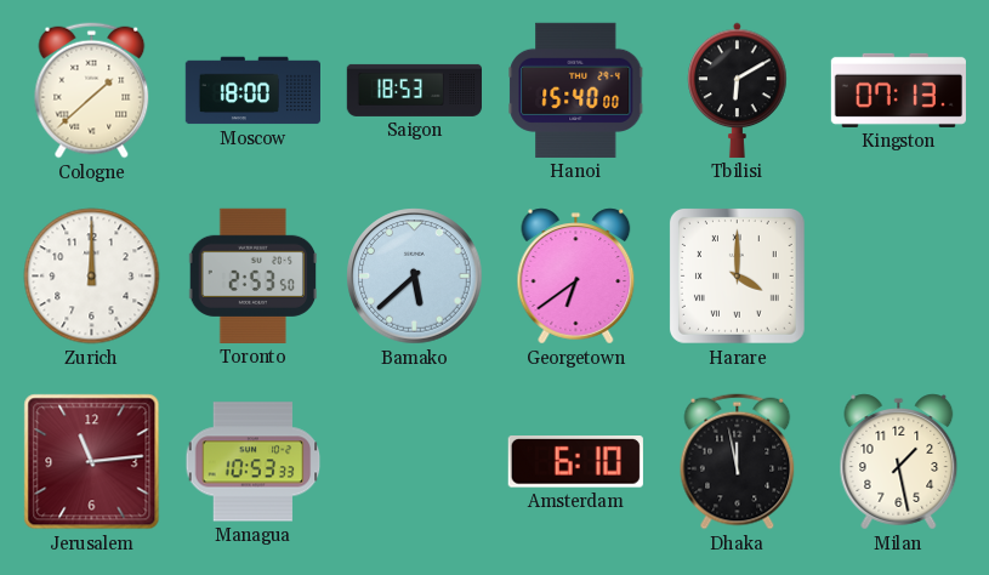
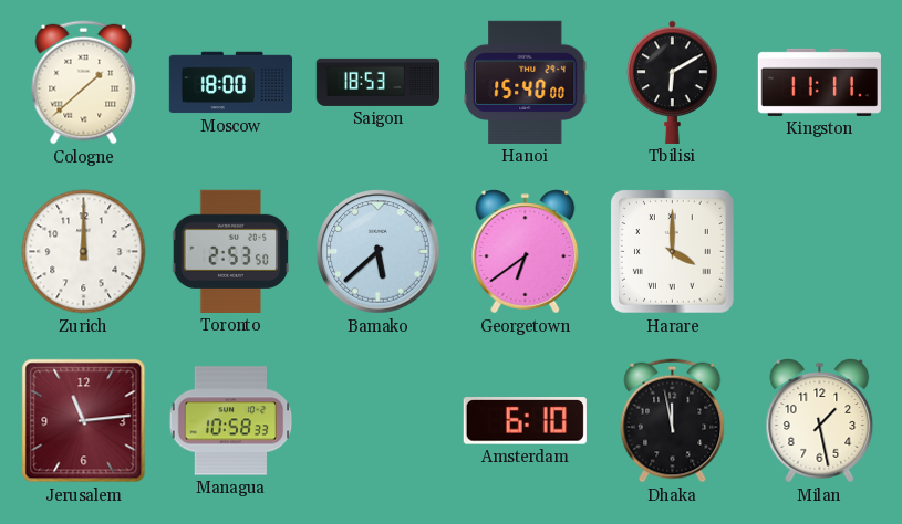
Kingston: 07:13 -> 11:11
Managua: 10:53 -> 10:58
